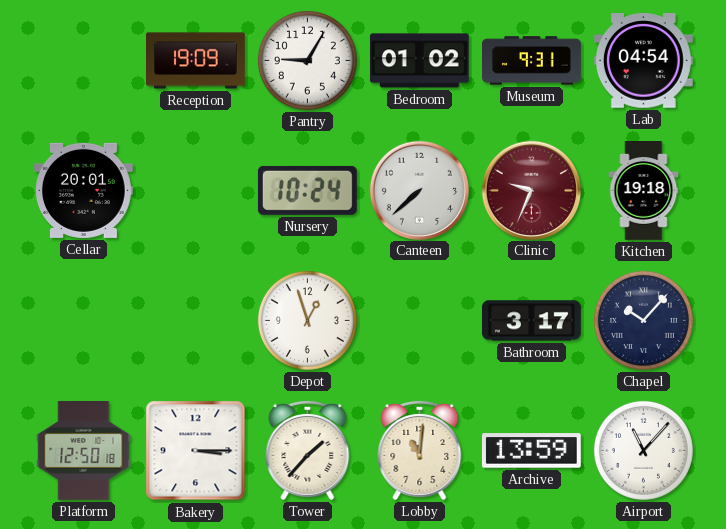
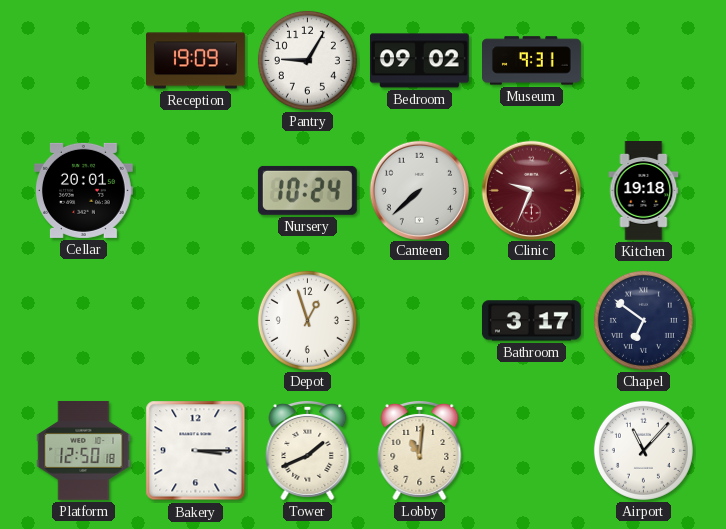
Bedroom: 01:02 -> 09:02
Lab: 04:54 -> none
Chapel: 10:07 -> 6:51
Tower: 1:37 -> 1:41
Archive: 13:59 -> none
